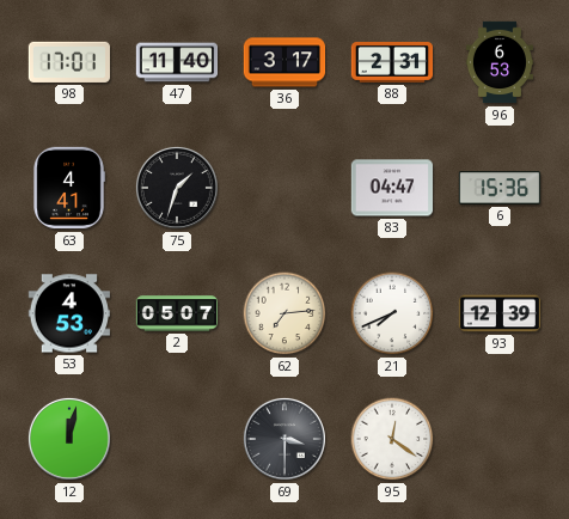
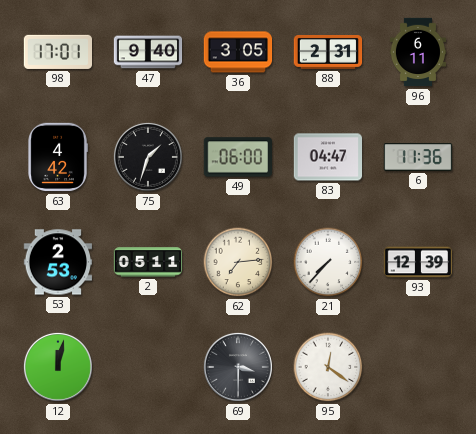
47: 11:40 -> 9:40
36: 3:17 -> 3:05
96: 6:53 -> 6:11
63: 4:41 -> 4:42
49: none -> 06:00
6: 15:36 -> 11:36
53: 4:53 -> 2:53
2: 05:07 -> 05:11
21: 7:41 -> 7:37
